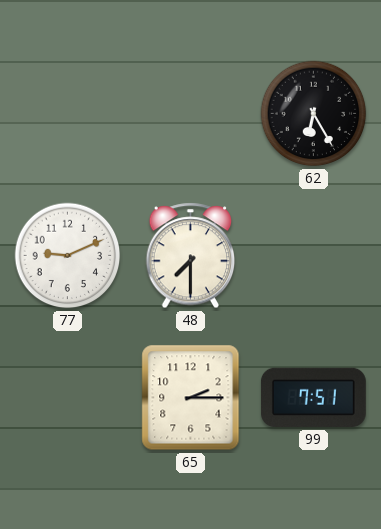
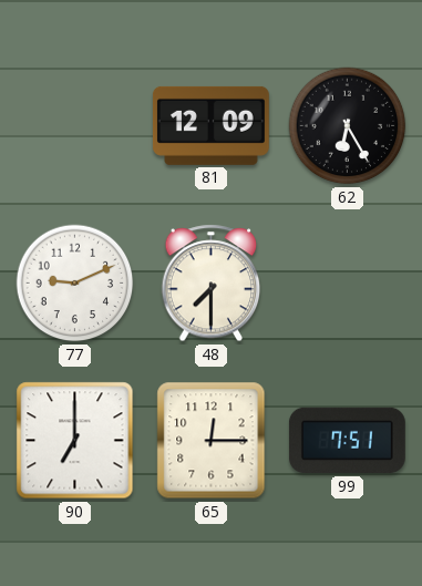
81: none -> 12:09
90: none -> 7:00
65: 2:15 -> 12:15
